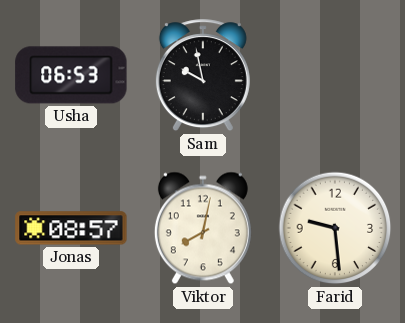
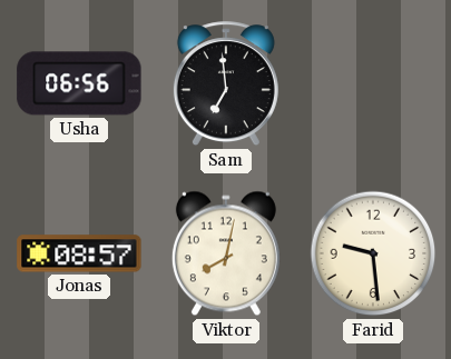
Usha: 06:53 -> 06:56
Sam: 9:58 -> 6:59
